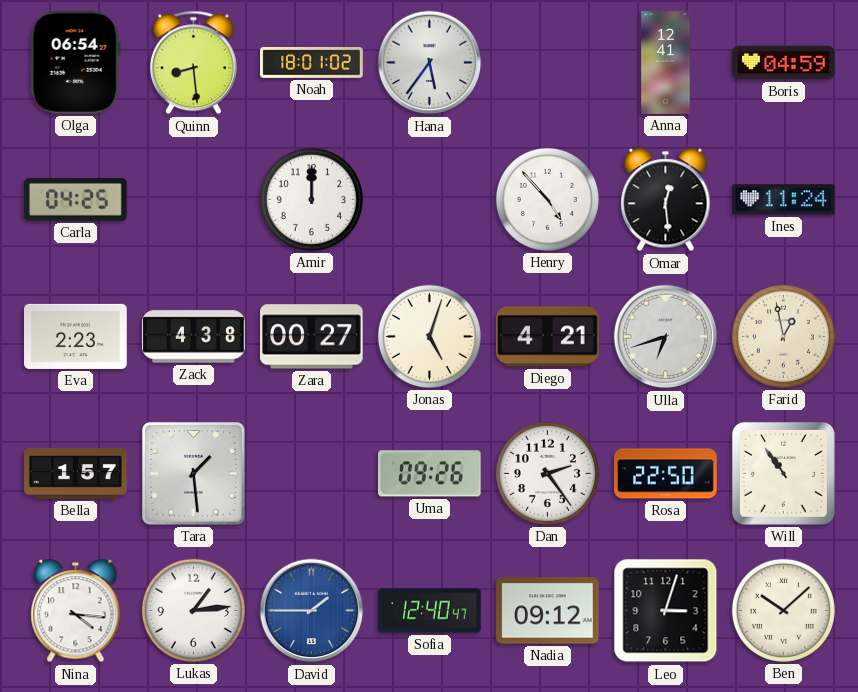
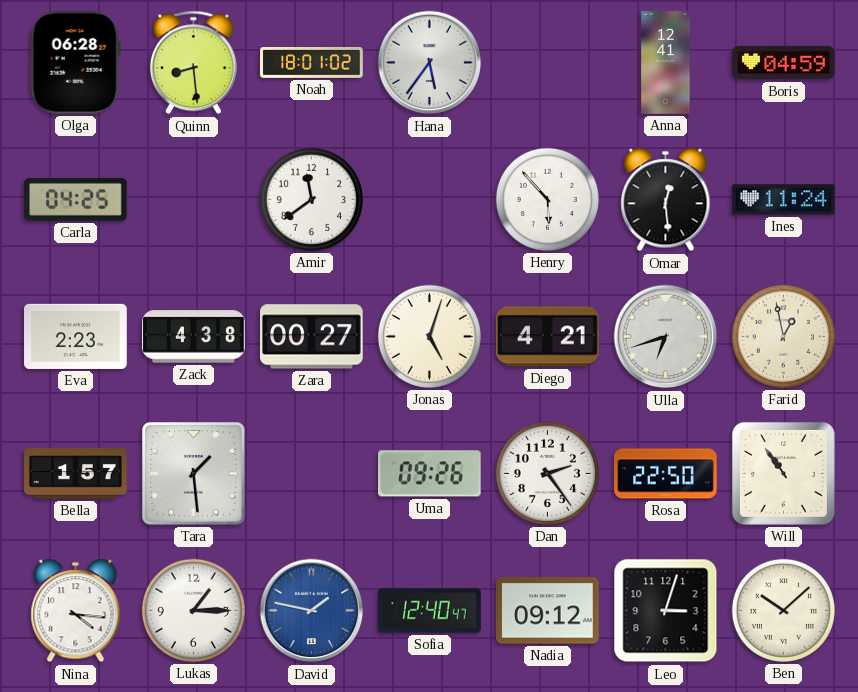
Olga: 06:54 -> 06:28
Amir: 12:00 -> 11:39
Henry: 4:53 -> 5:53
Lukas: 1:14 -> 1:15
David: 1:45 -> 1:47
